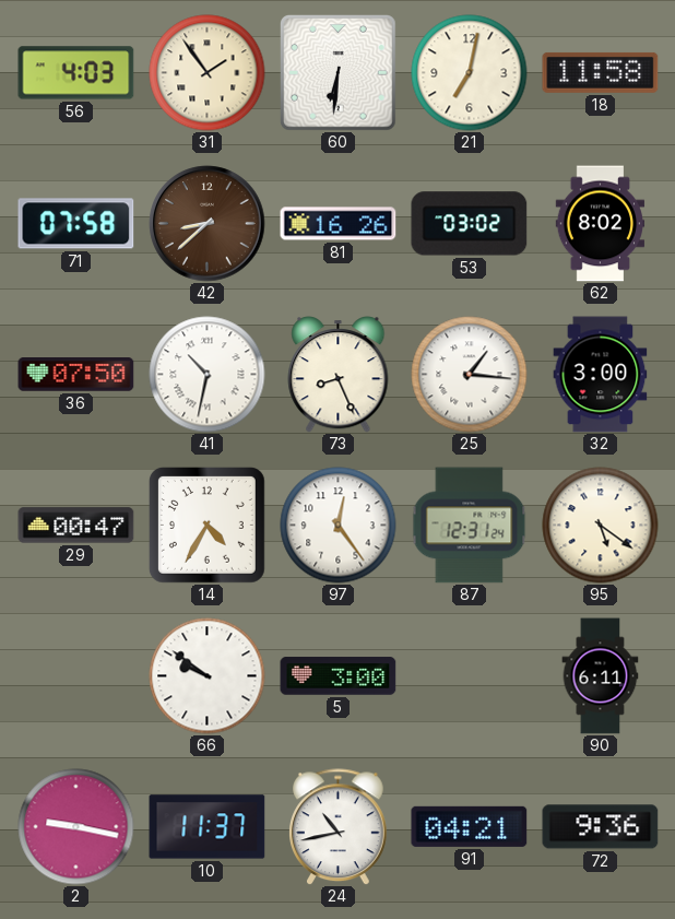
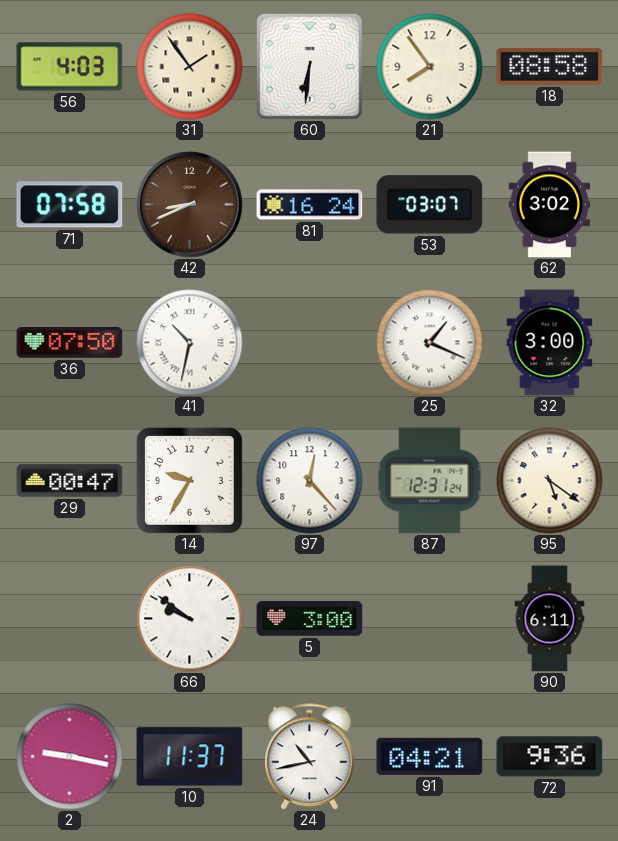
21: 7:02 -> 7:54
18: 11:58 -> 08:58
42: 8:38 -> 8:41
81: 16:26 -> 16:24
53: 03:02 -> 03:07
62: 8:02 -> 3:02
73: 8:26 -> none
25: 1:16 -> 1:19
14: 4:35 -> 9:35
97: 12:24 -> 12:23
